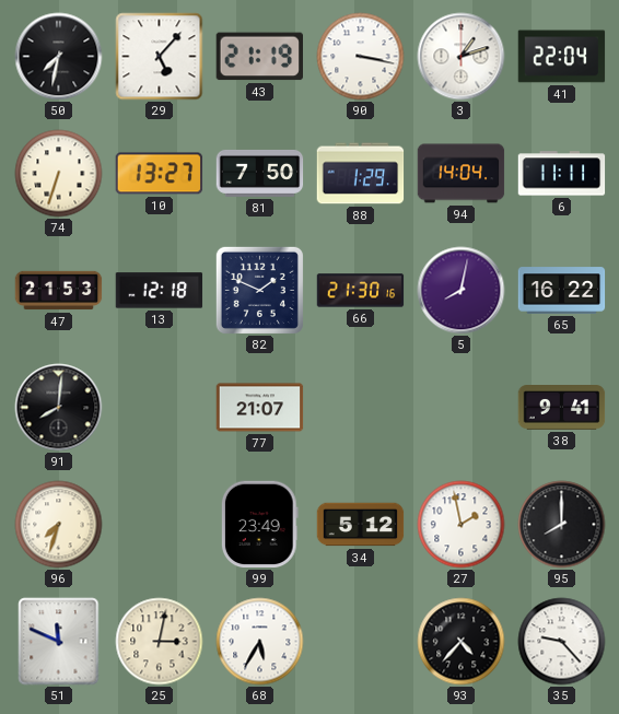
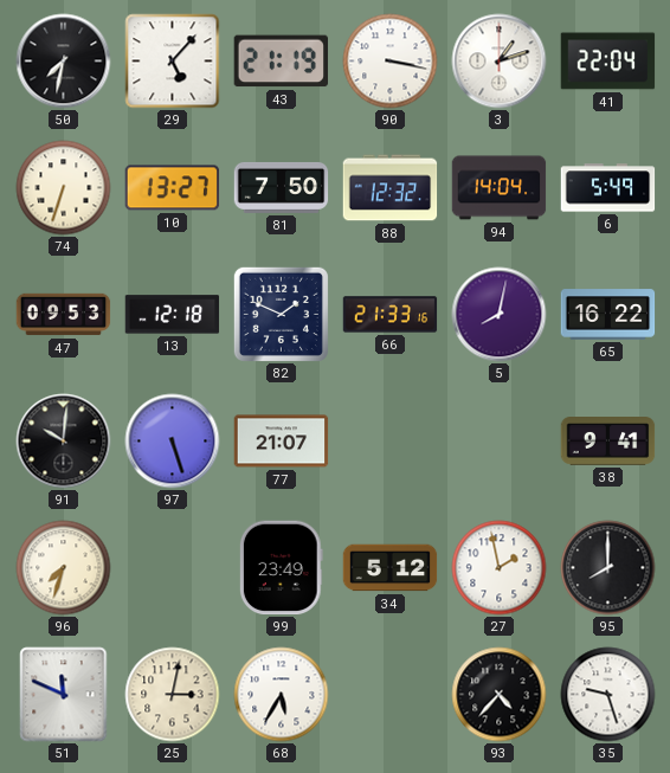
88: 1:29 -> 12:32
6: 11:11 -> 5:49
47: 21:53 -> 09:53
66: 21:30 -> 21:33
91: 8:01 -> 10:01
97: none -> 5:27
35: 9:23 -> 9:27
